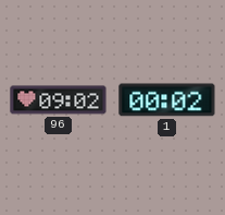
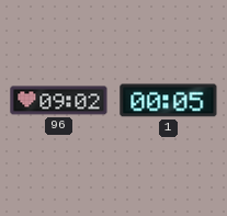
1: 00:02 -> 00:05
